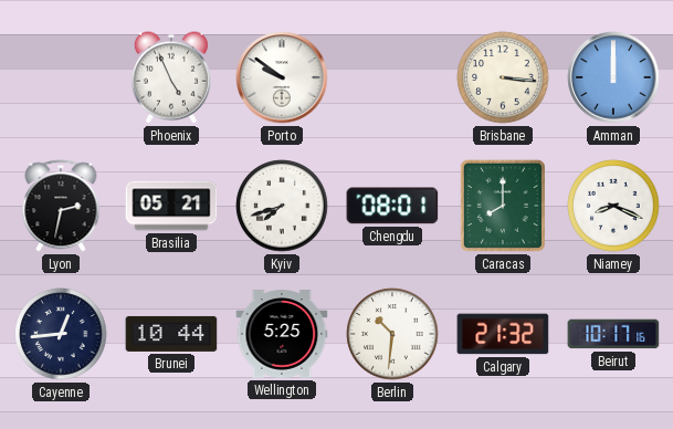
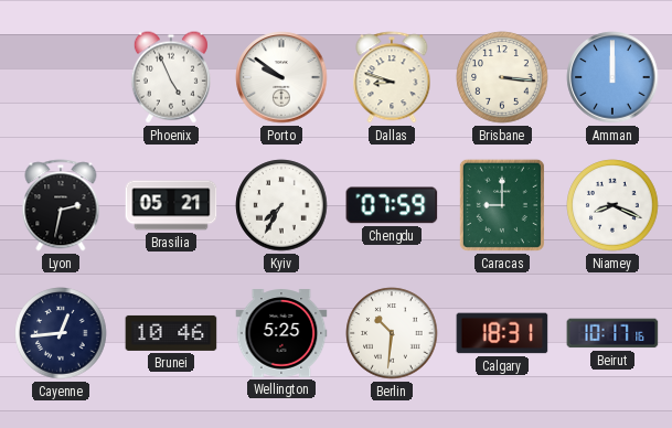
Dallas: none -> 8:48
Kyiv: 7:42 -> 7:35
Chengdu: 08:01 -> 07:59
Caracas: 8:00 -> 9:00
Brunei: 10:44 -> 10:46
Calgary: 21:32 -> 18:31
